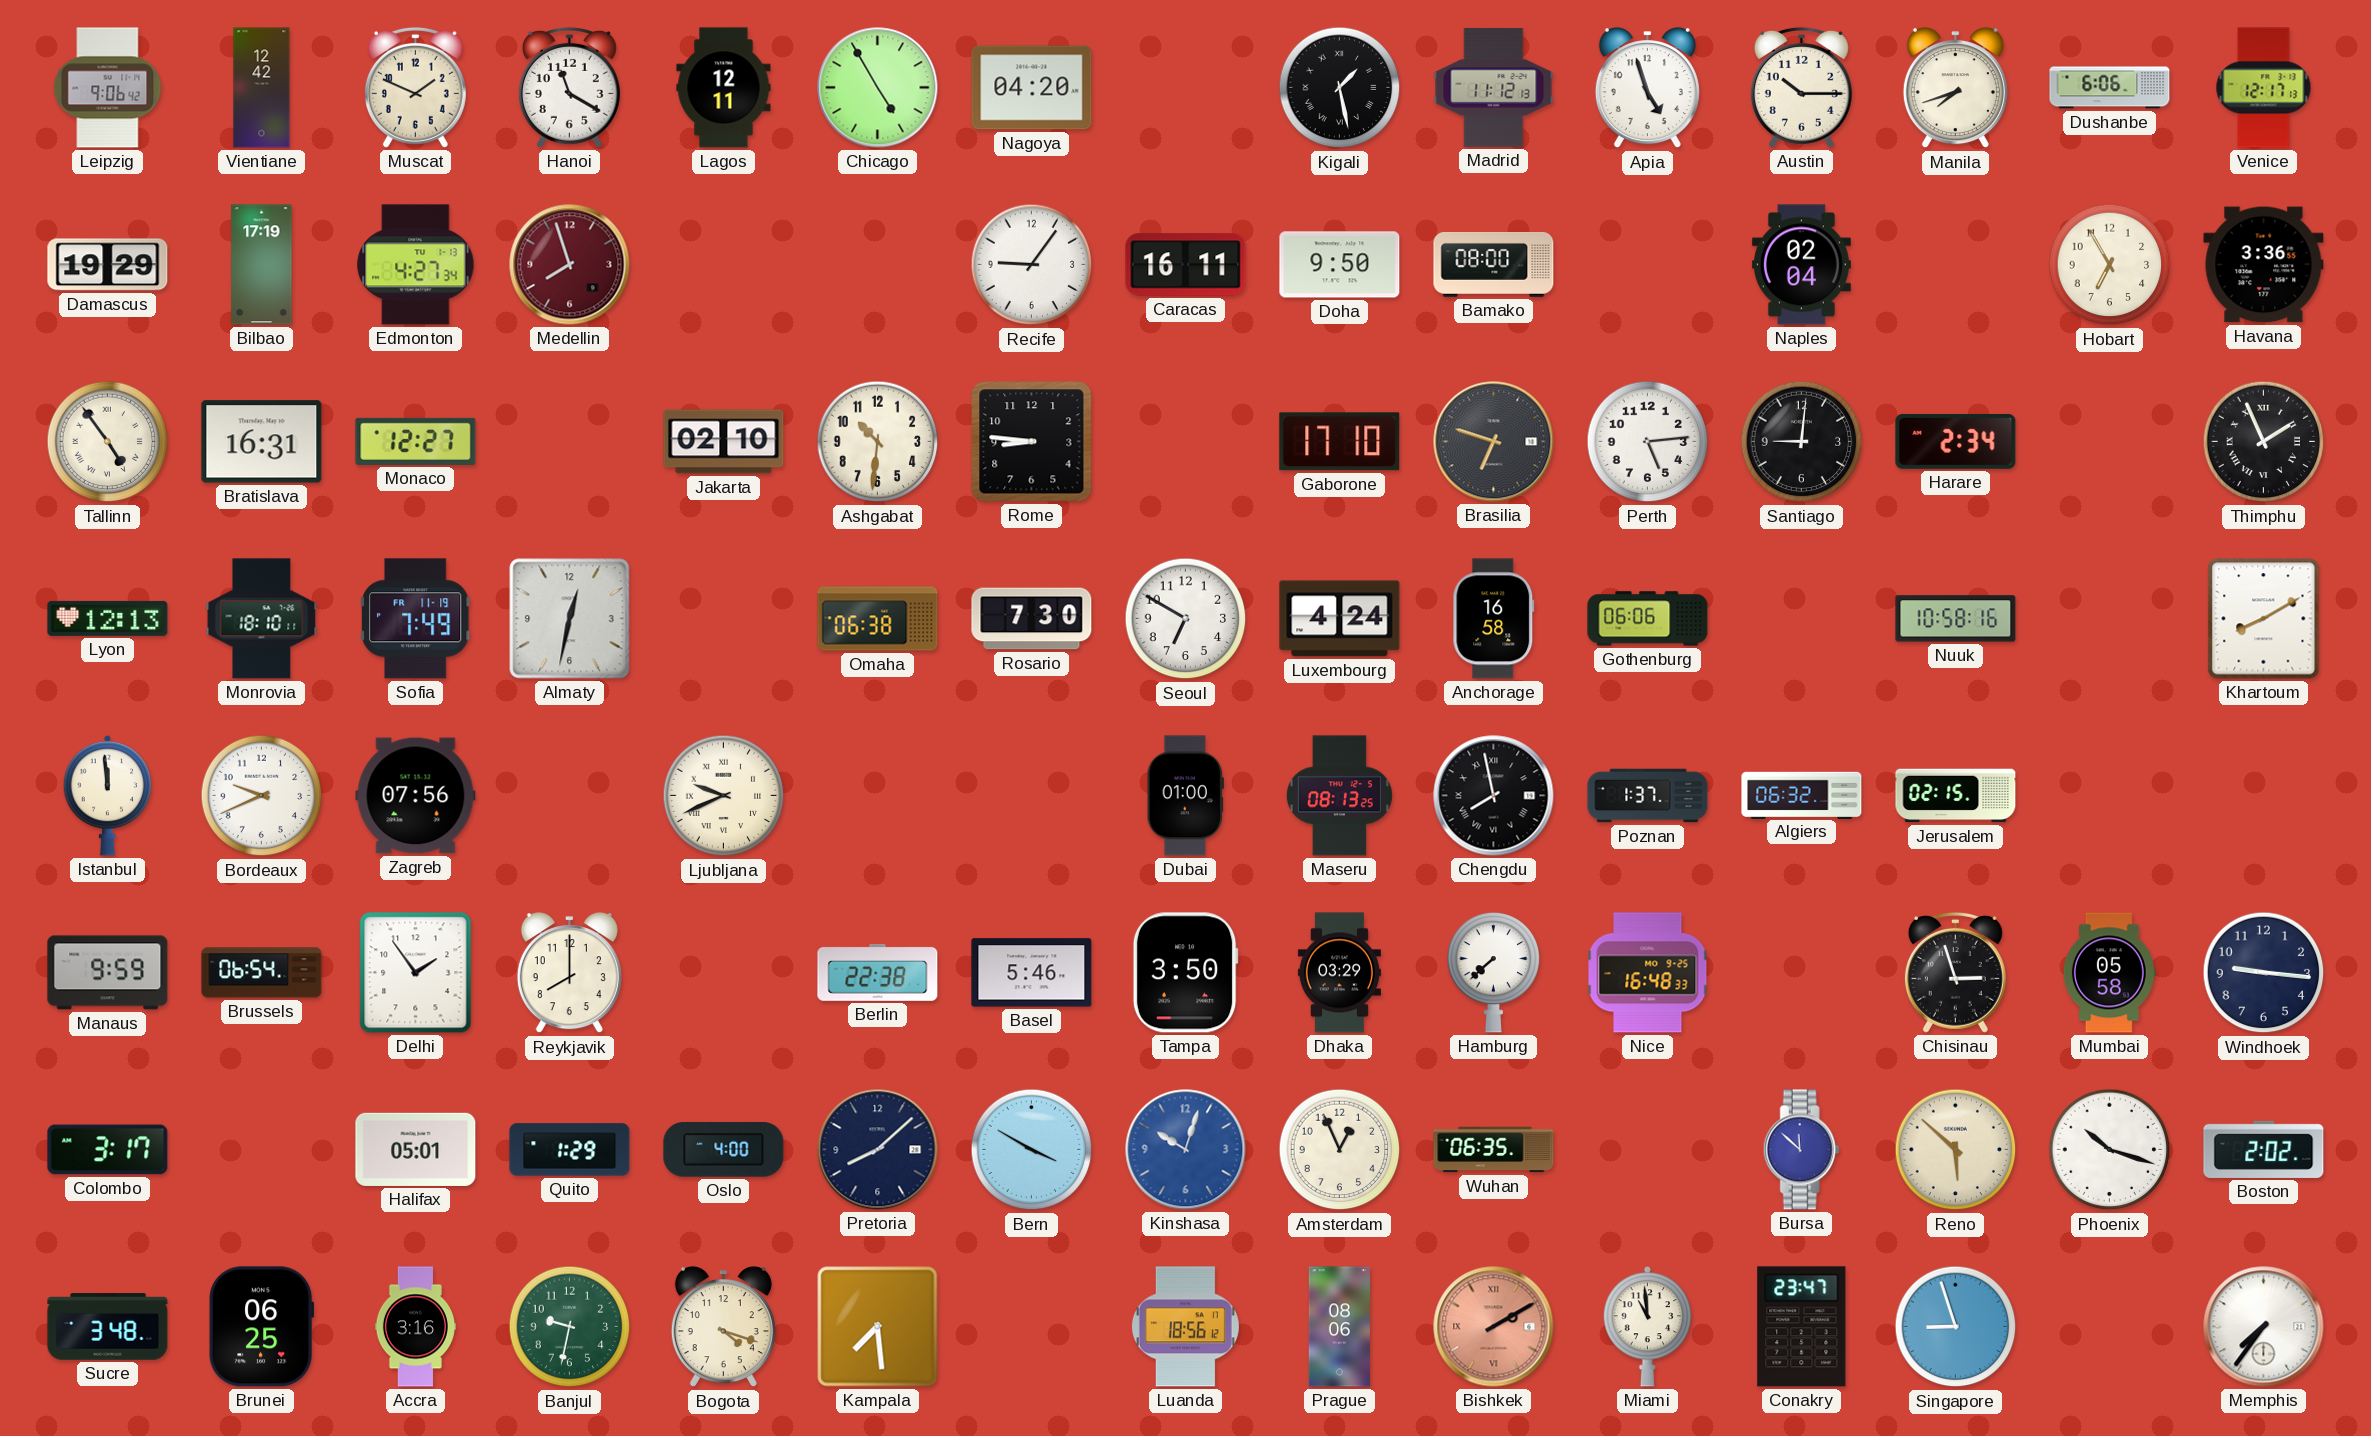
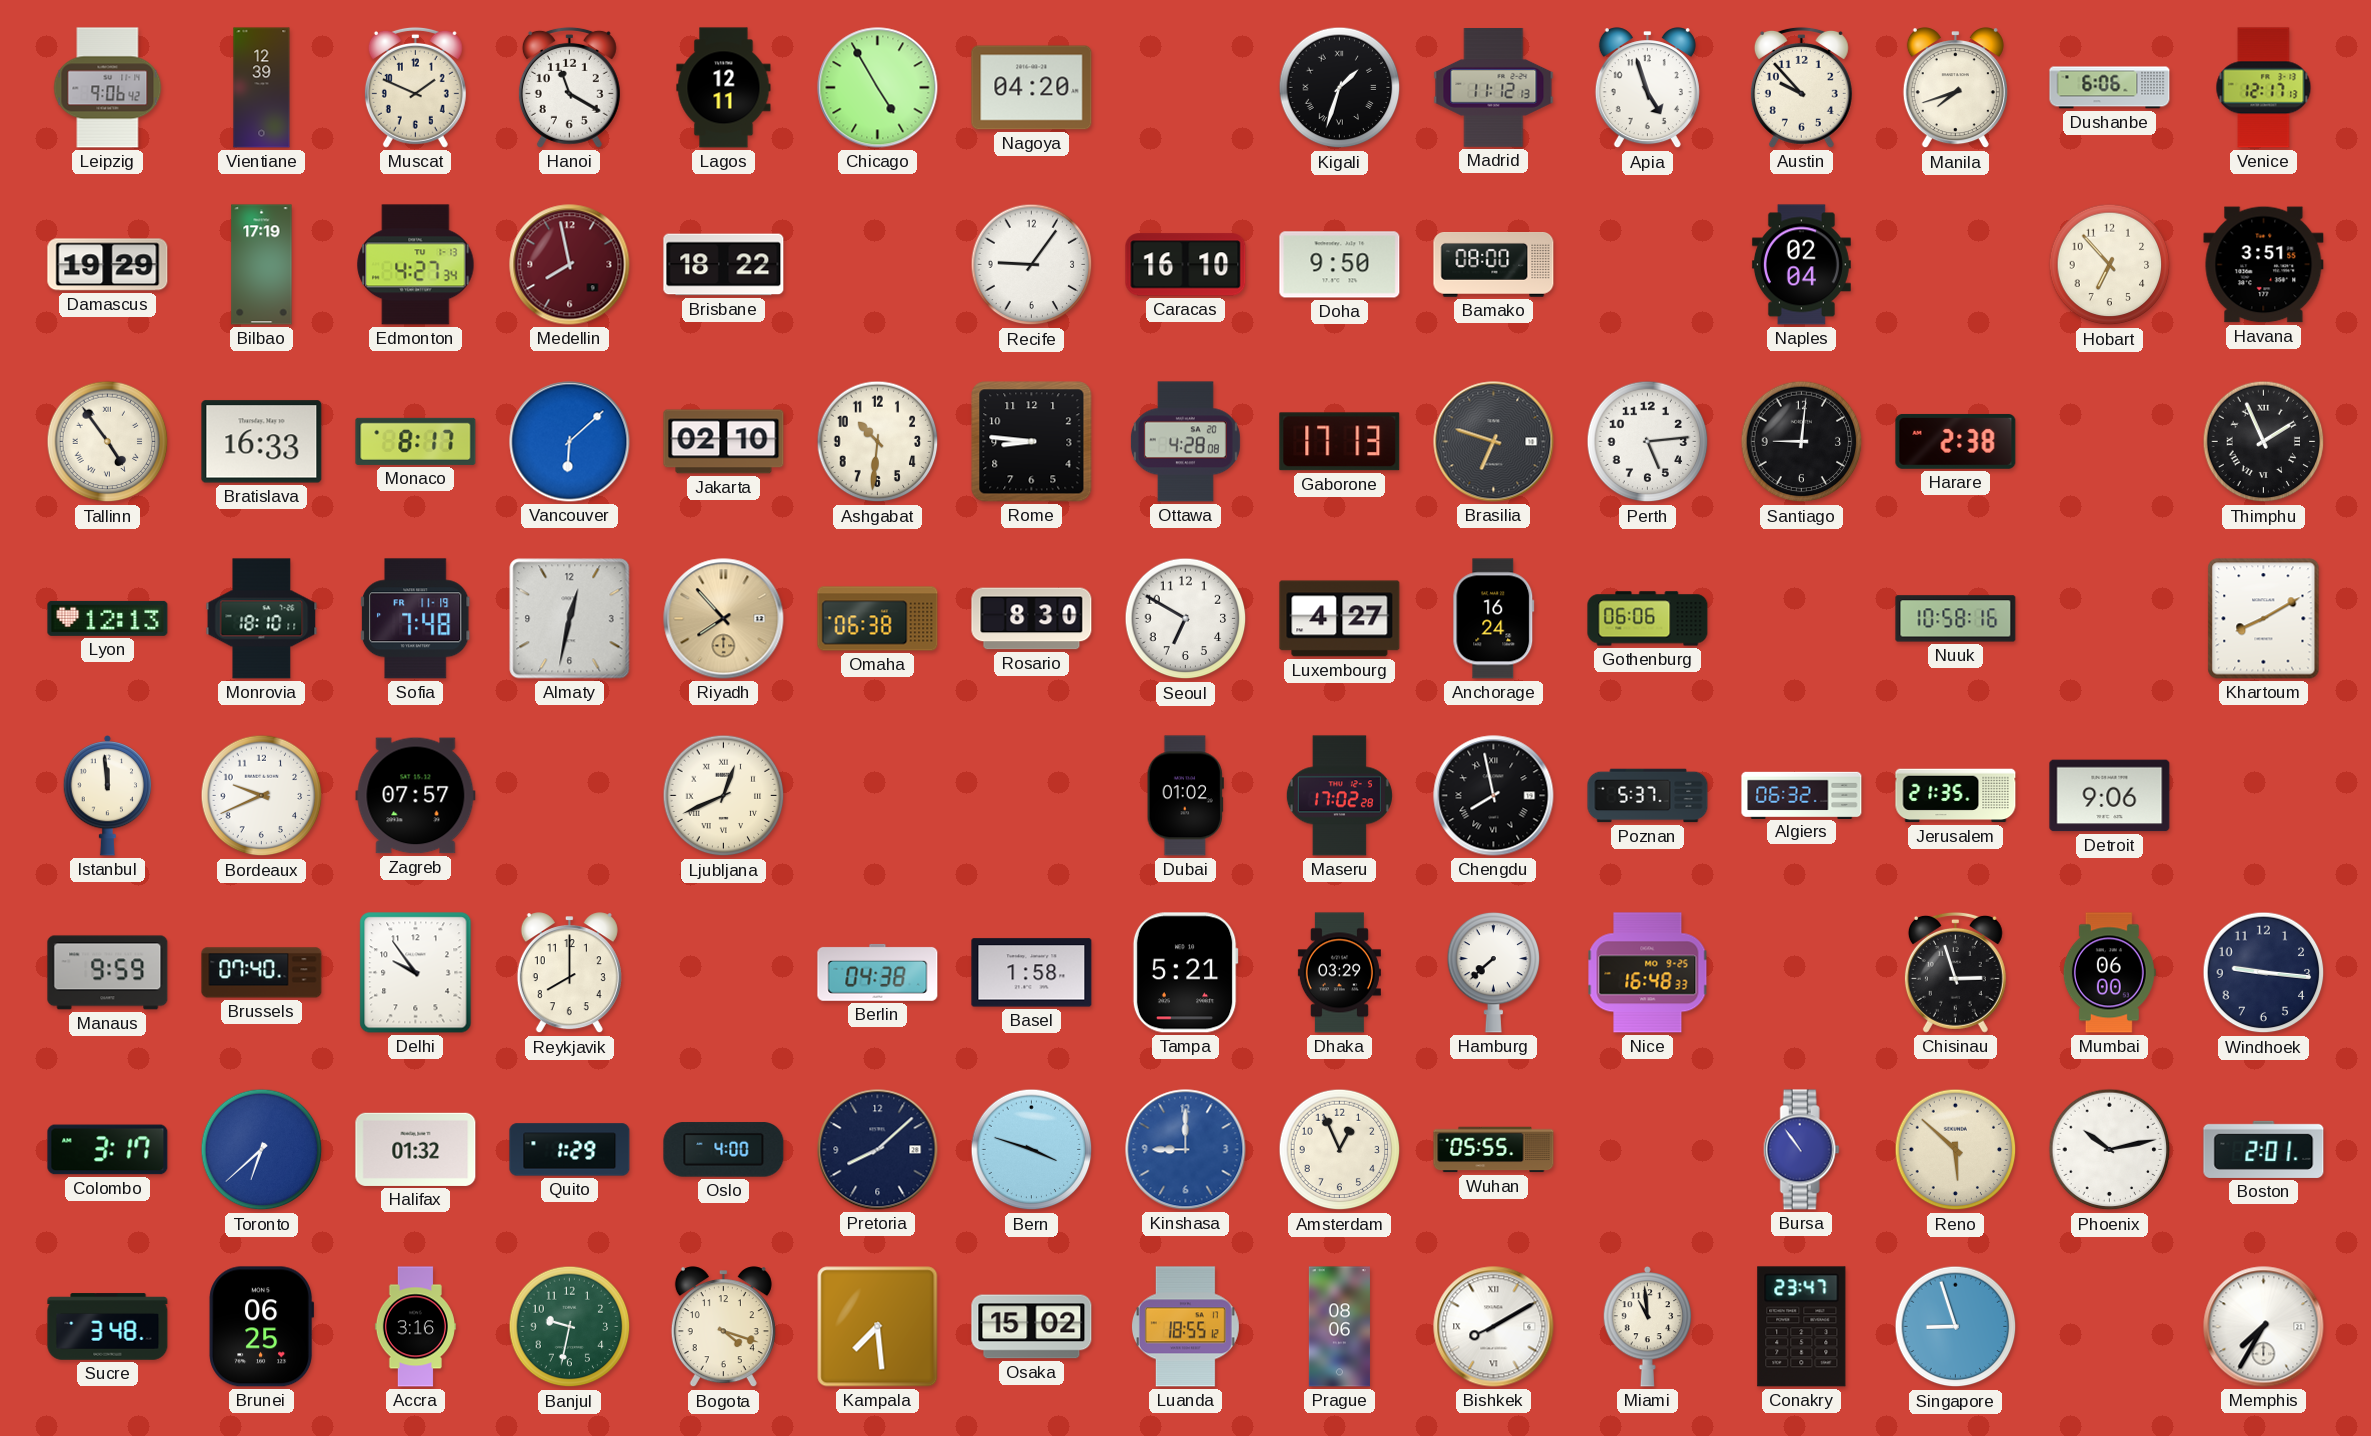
Vientiane: 12:42 -> 12:39
Kigali: 1:28 -> 1:33
Austin: 10:15 -> 9:53
Medellin: 7:57 -> 7:58
Brisbane: none -> 18:22
Caracas: 16:11 -> 16:10
Hobart: 6:55 -> 6:53
Havana: 3:36 -> 3:51
Bratislava: 16:31 -> 16:33
Monaco: 12:27 -> 8:17
Vancouver: none -> 6:08
Ottawa: none -> 4:28
Gaborone: 17:10 -> 17:13
Harare: 2:34 -> 2:38
Sofia: 7:49 -> 7:48
Riyadh: none -> 7:53
Rosario: 7:30 -> 8:30
Luxembourg: 4:24 -> 4:27
Anchorage: 16:58 -> 16:24
Zagreb: 07:56 -> 07:57
Ljubljana: 9:41 -> 12:41
Dubai: 01:00 -> 01:02
Maseru: 08:13 -> 17:02
Poznan: 1:37 -> 5:37
Jerusalem: 02:15 -> 21:35
Detroit: none -> 9:06
Brussels: 06:54 -> 07:40
Delhi: 1:54 -> 9:54
Berlin: 22:38 -> 04:38
Basel: 5:46 -> 1:58
Tampa: 3:50 -> 5:21
Mumbai: 05:58 -> 06:00
Toronto: none -> 6:38
Halifax: 05:01 -> 01:32
Bern: 3:50 -> 3:48
Kinshasa: 10:03 -> 9:00
Wuhan: 06:35 -> 05:55
Bursa: 11:52 -> 10:54
Phoenix: 10:18 -> 10:13
Boston: 2:02 -> 2:01
Osaka: none -> 15:02
Luanda: 18:56 -> 18:55
Bishkek: 2:10 -> 8:10
Bishkek dial: salmon -> white
Memphis: 7:36 -> 7:35
